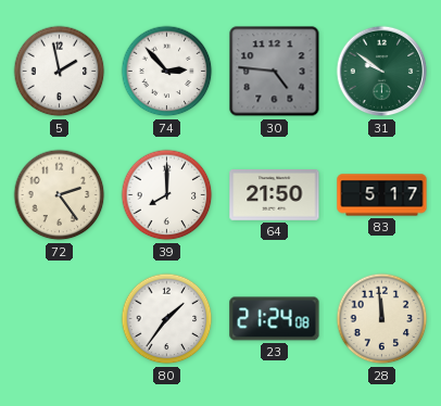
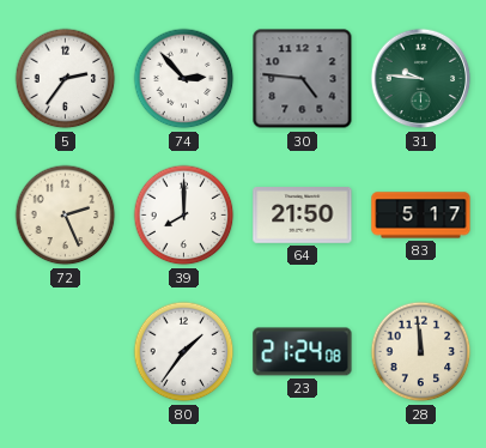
5: 1:58 -> 2:36
31: 9:51 -> 9:46
72: 2:24 -> 2:26
